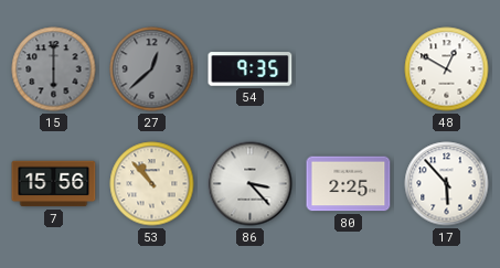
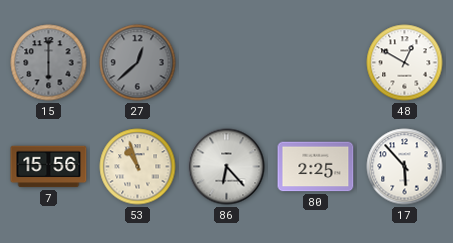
54: 9:35 -> none
53: 10:53 -> 10:57
86: 3:23 -> 6:23
